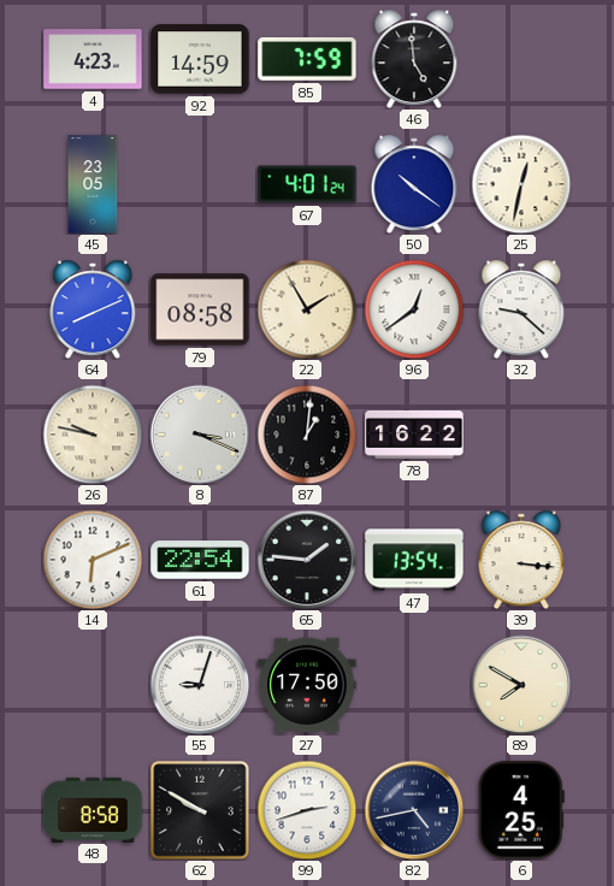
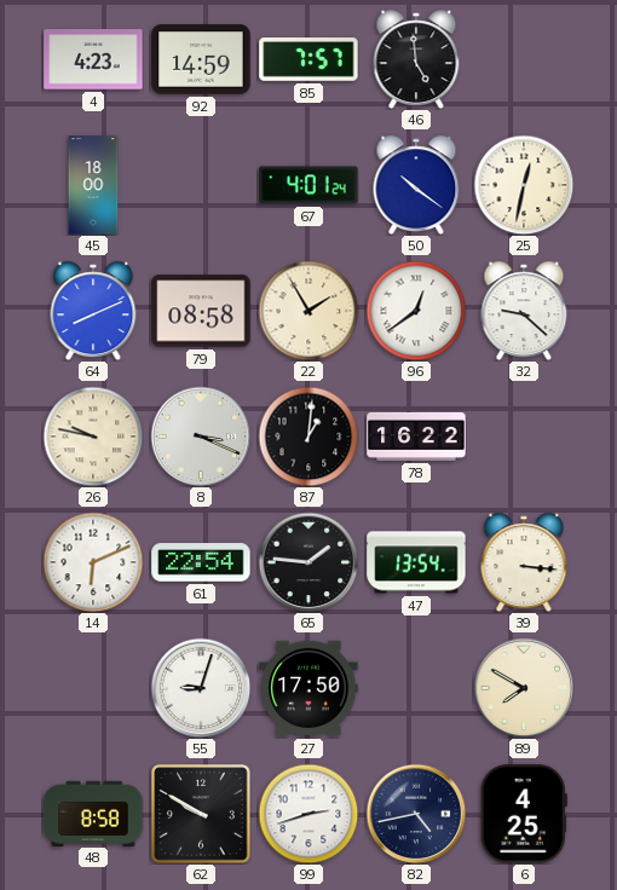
85: 7:59 -> 7:57
45: 23:05 -> 18:00
